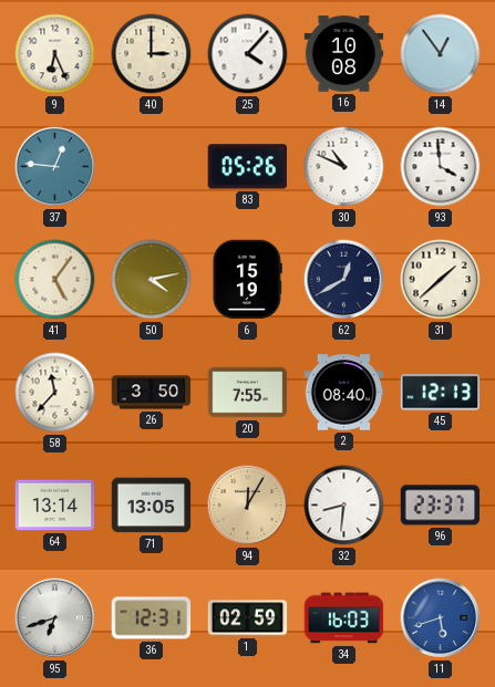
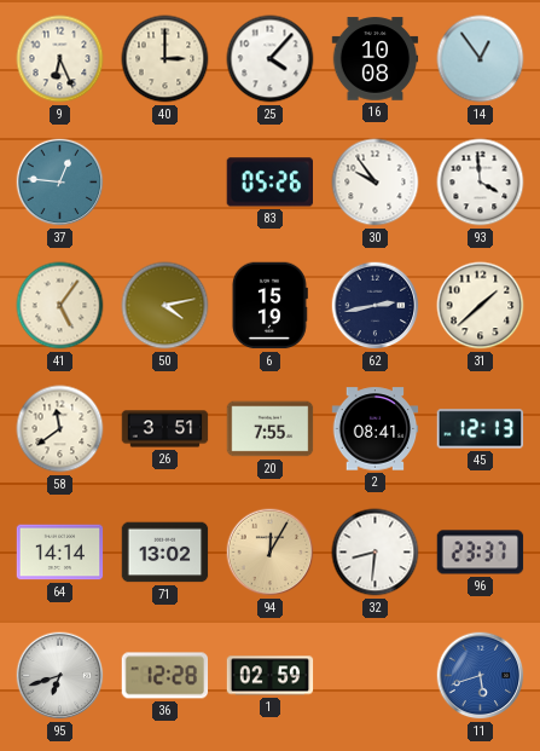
30: 10:49 -> 9:54
62: 12:40 -> 2:43
58: 11:37 -> 11:39
26: 3:50 -> 3:51
2: 08:40 -> 08:41
64: 13:14 -> 14:14
71: 13:05 -> 13:02
36: 12:31 -> 12:28
34: 16:03 -> none
